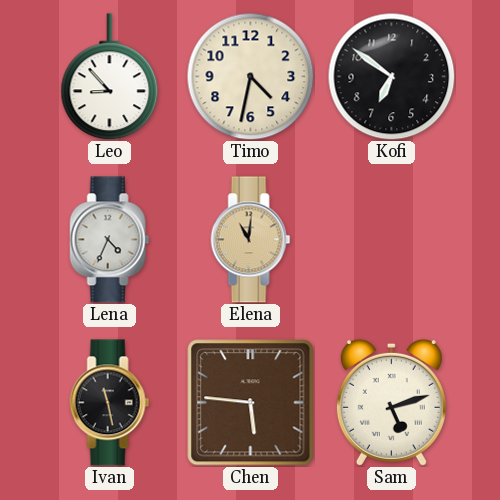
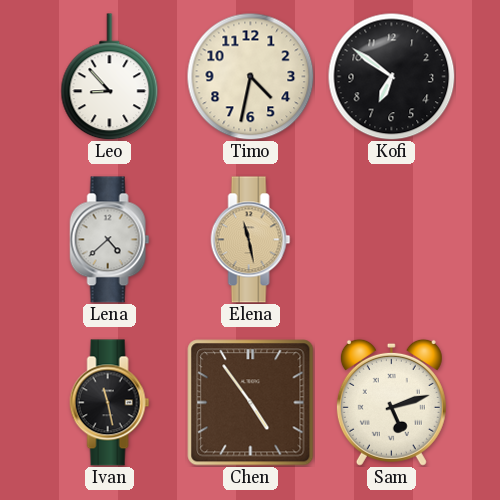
Lena: 4:34 -> 4:38
Elena: 11:01 -> 11:28
Chen: 5:46 -> 4:54
